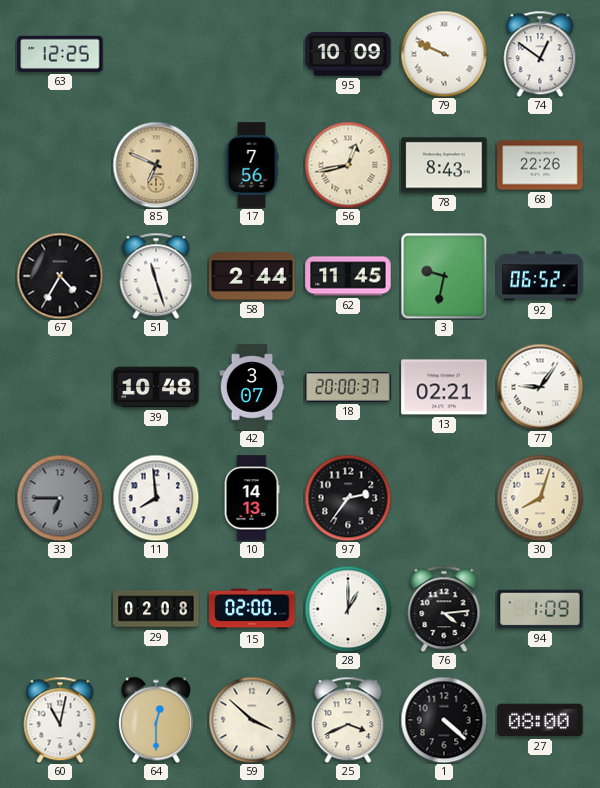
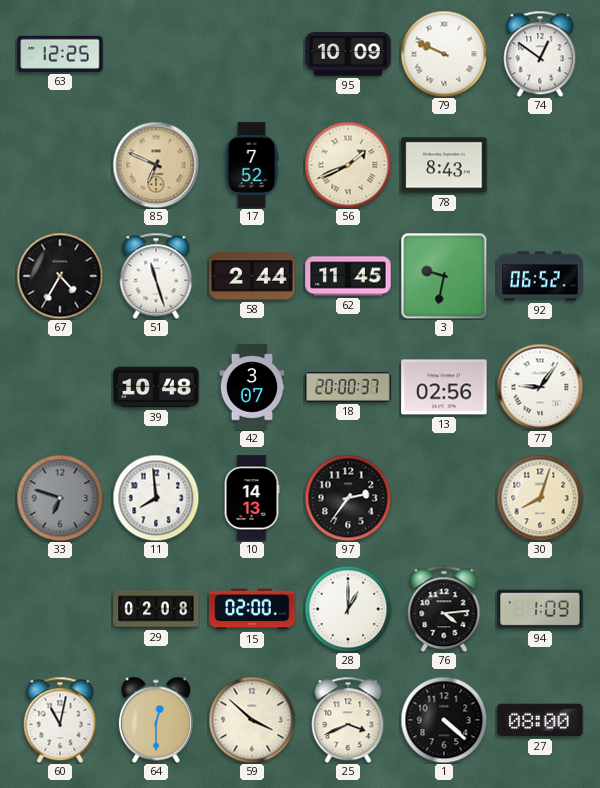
17: 7:56 -> 7:52
56: 12:43 -> 1:41
68: 22:26 -> none
13: 02:21 -> 02:56
33: 6:45 -> 6:48
